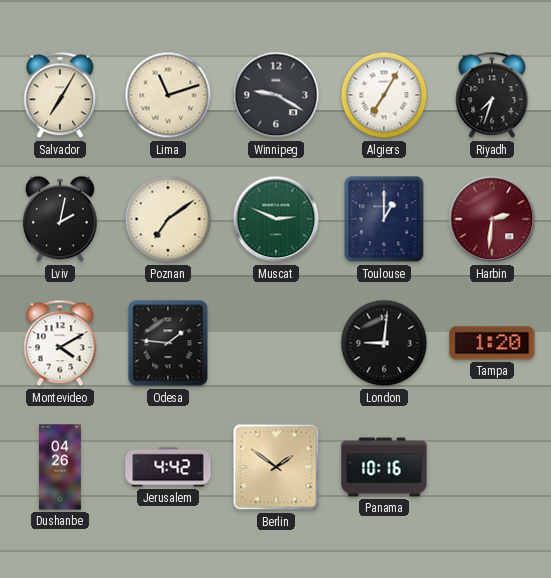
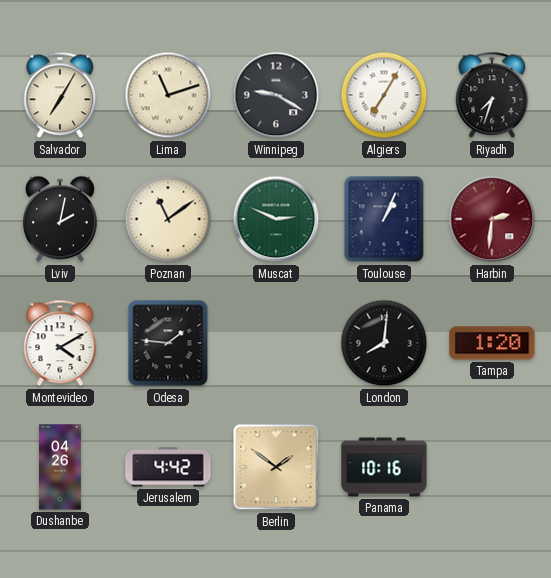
Poznan: 7:09 -> 11:09
Toulouse: 1:00 -> 1:04
London: 9:01 -> 8:01
